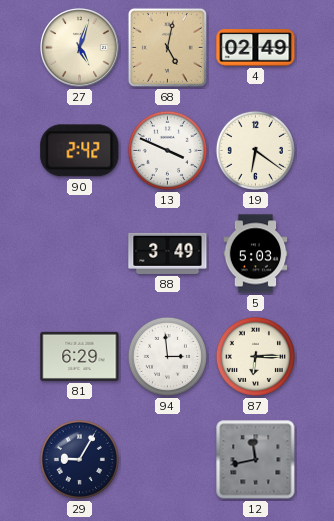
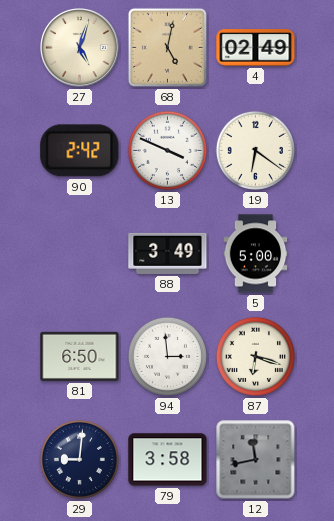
5: 5:03 -> 5:00
81: 6:29 -> 6:50
87: 6:15 -> 6:18
29: 9:05 -> 9:01
79: none -> 3:58
